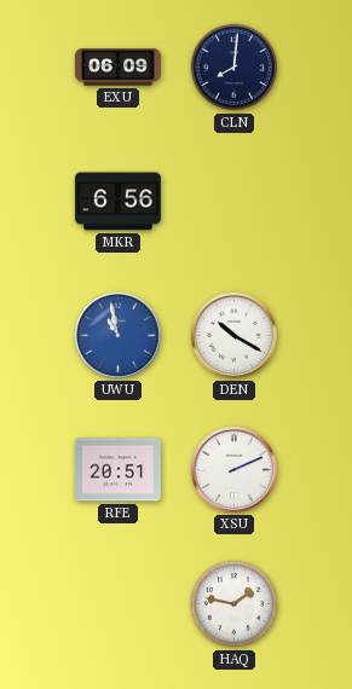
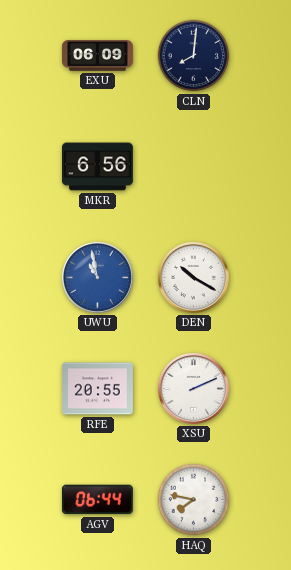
RFE: 20:51 -> 20:55
AGV: none -> 06:44
HAQ: 1:47 -> 7:47
